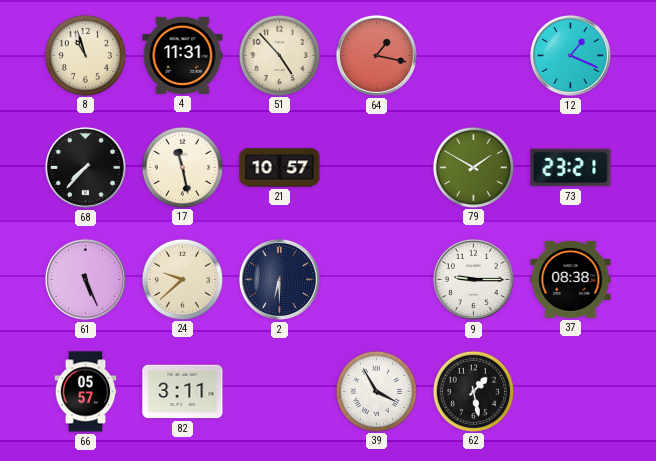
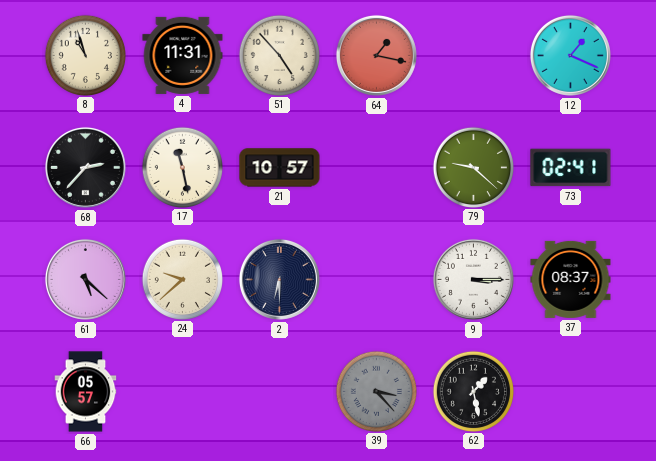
68: 7:37 -> 2:37
79: 1:50 -> 9:22
73: 23:21 -> 02:41
61: 5:26 -> 5:22
9: 9:15 -> 3:15
37: 08:38 -> 08:37
82: 3:11 -> none
39: 3:55 -> 3:23
39 dial: white -> grey
